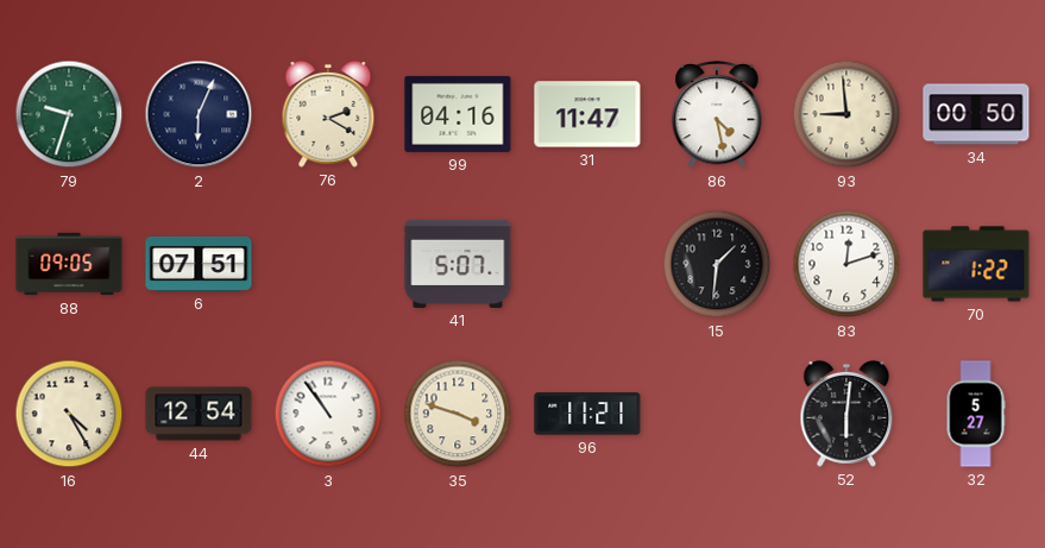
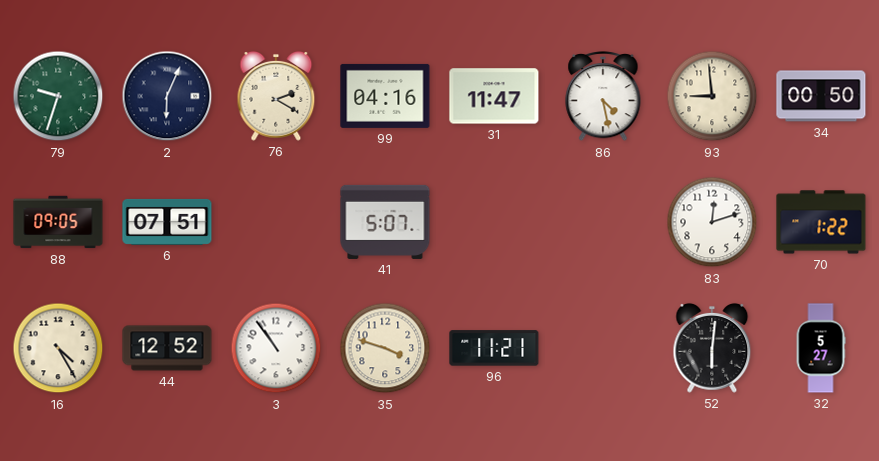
15: 1:31 -> none
44: 12:54 -> 12:52
